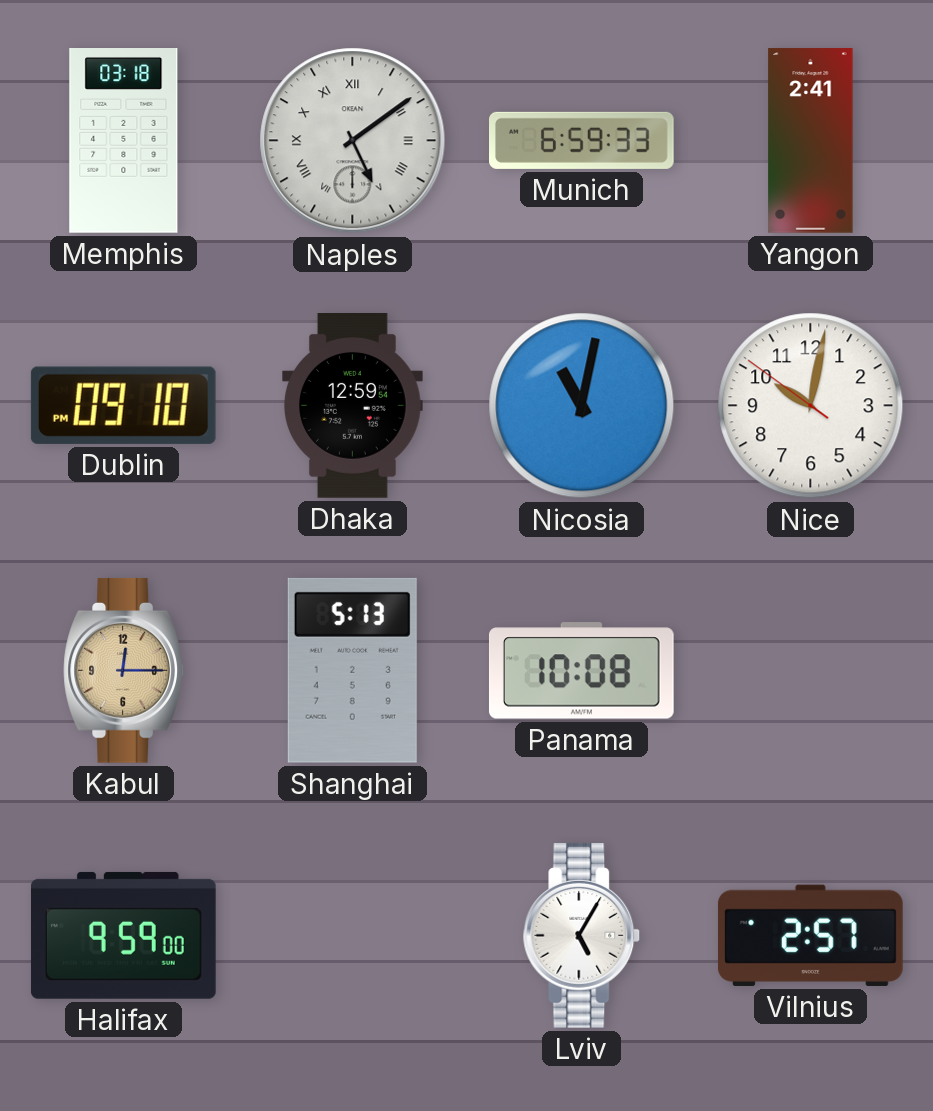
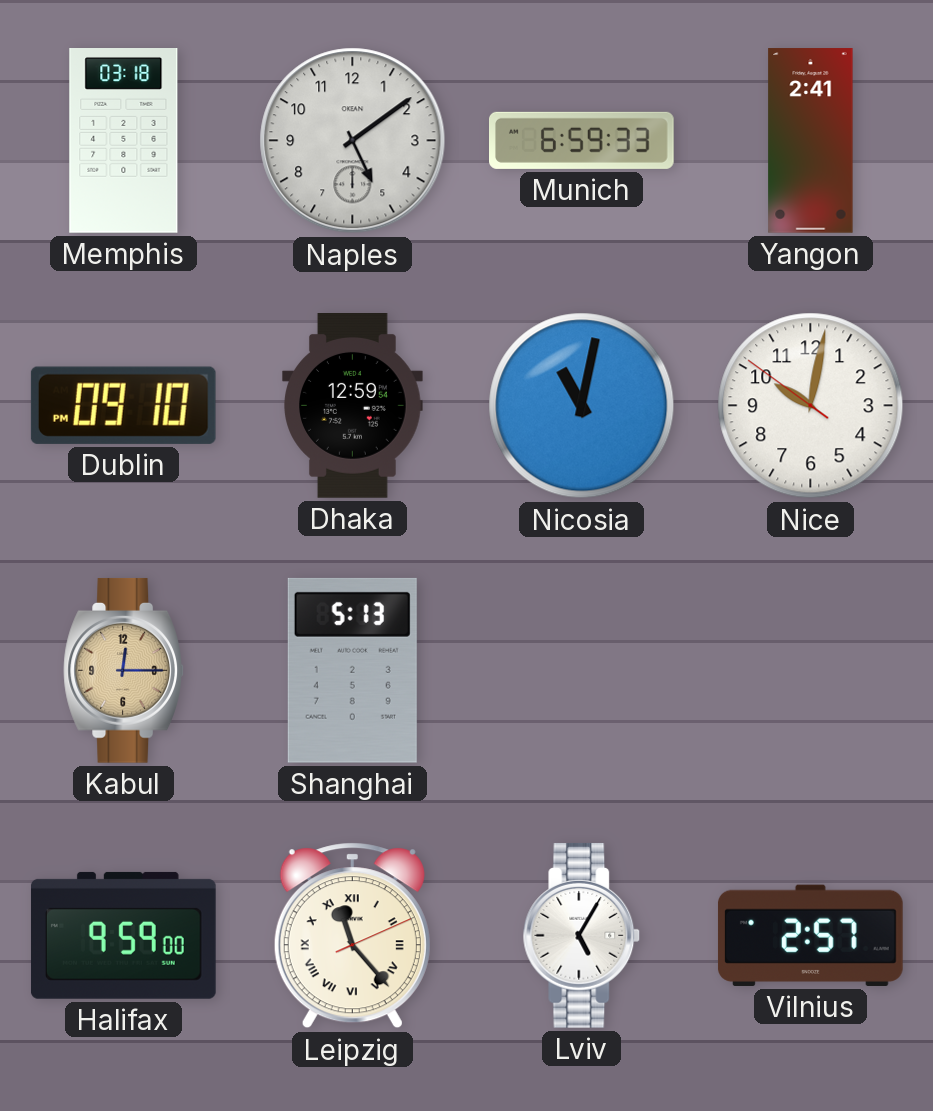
Naples numerals: Roman -> Arabic
Panama: 10:08 -> none
Leipzig: none -> 11:23
